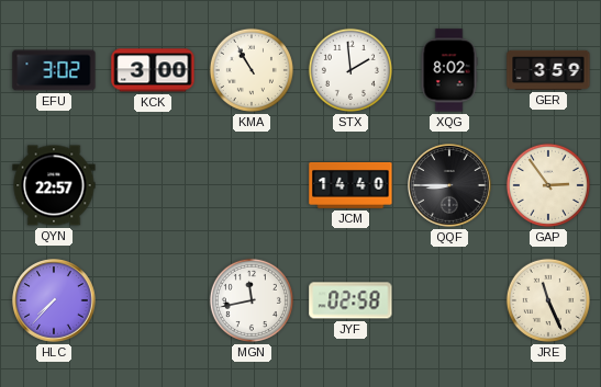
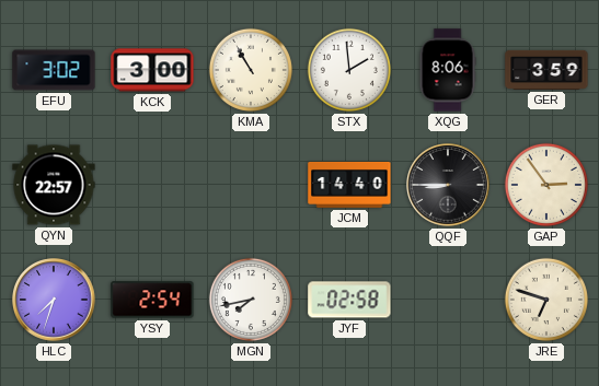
XQG: 8:02 -> 8:06
HLC: 7:37 -> 7:33
YSY: none -> 2:54
MGN: 11:43 -> 7:43
JRE: 11:26 -> 6:48
